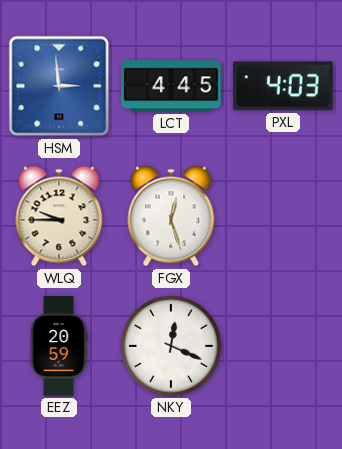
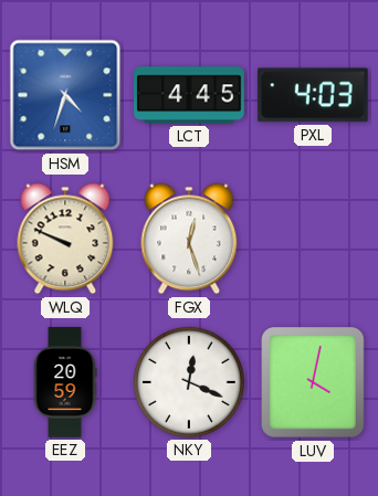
HSM: 2:59 -> 4:33
WLQ: 9:45 -> 9:49
LUV: none -> 4:02
